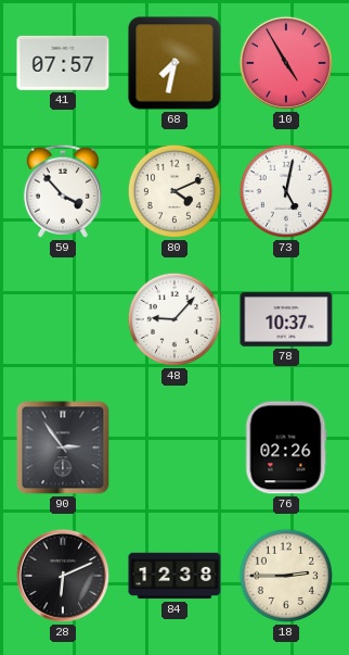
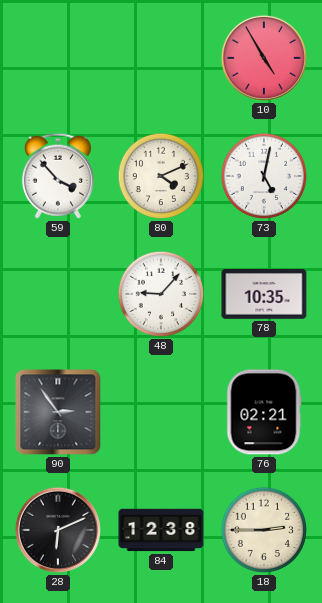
41: 07:57 -> none
68: 7:32 -> none
78: 10:37 -> 10:35
76: 02:26 -> 02:21
